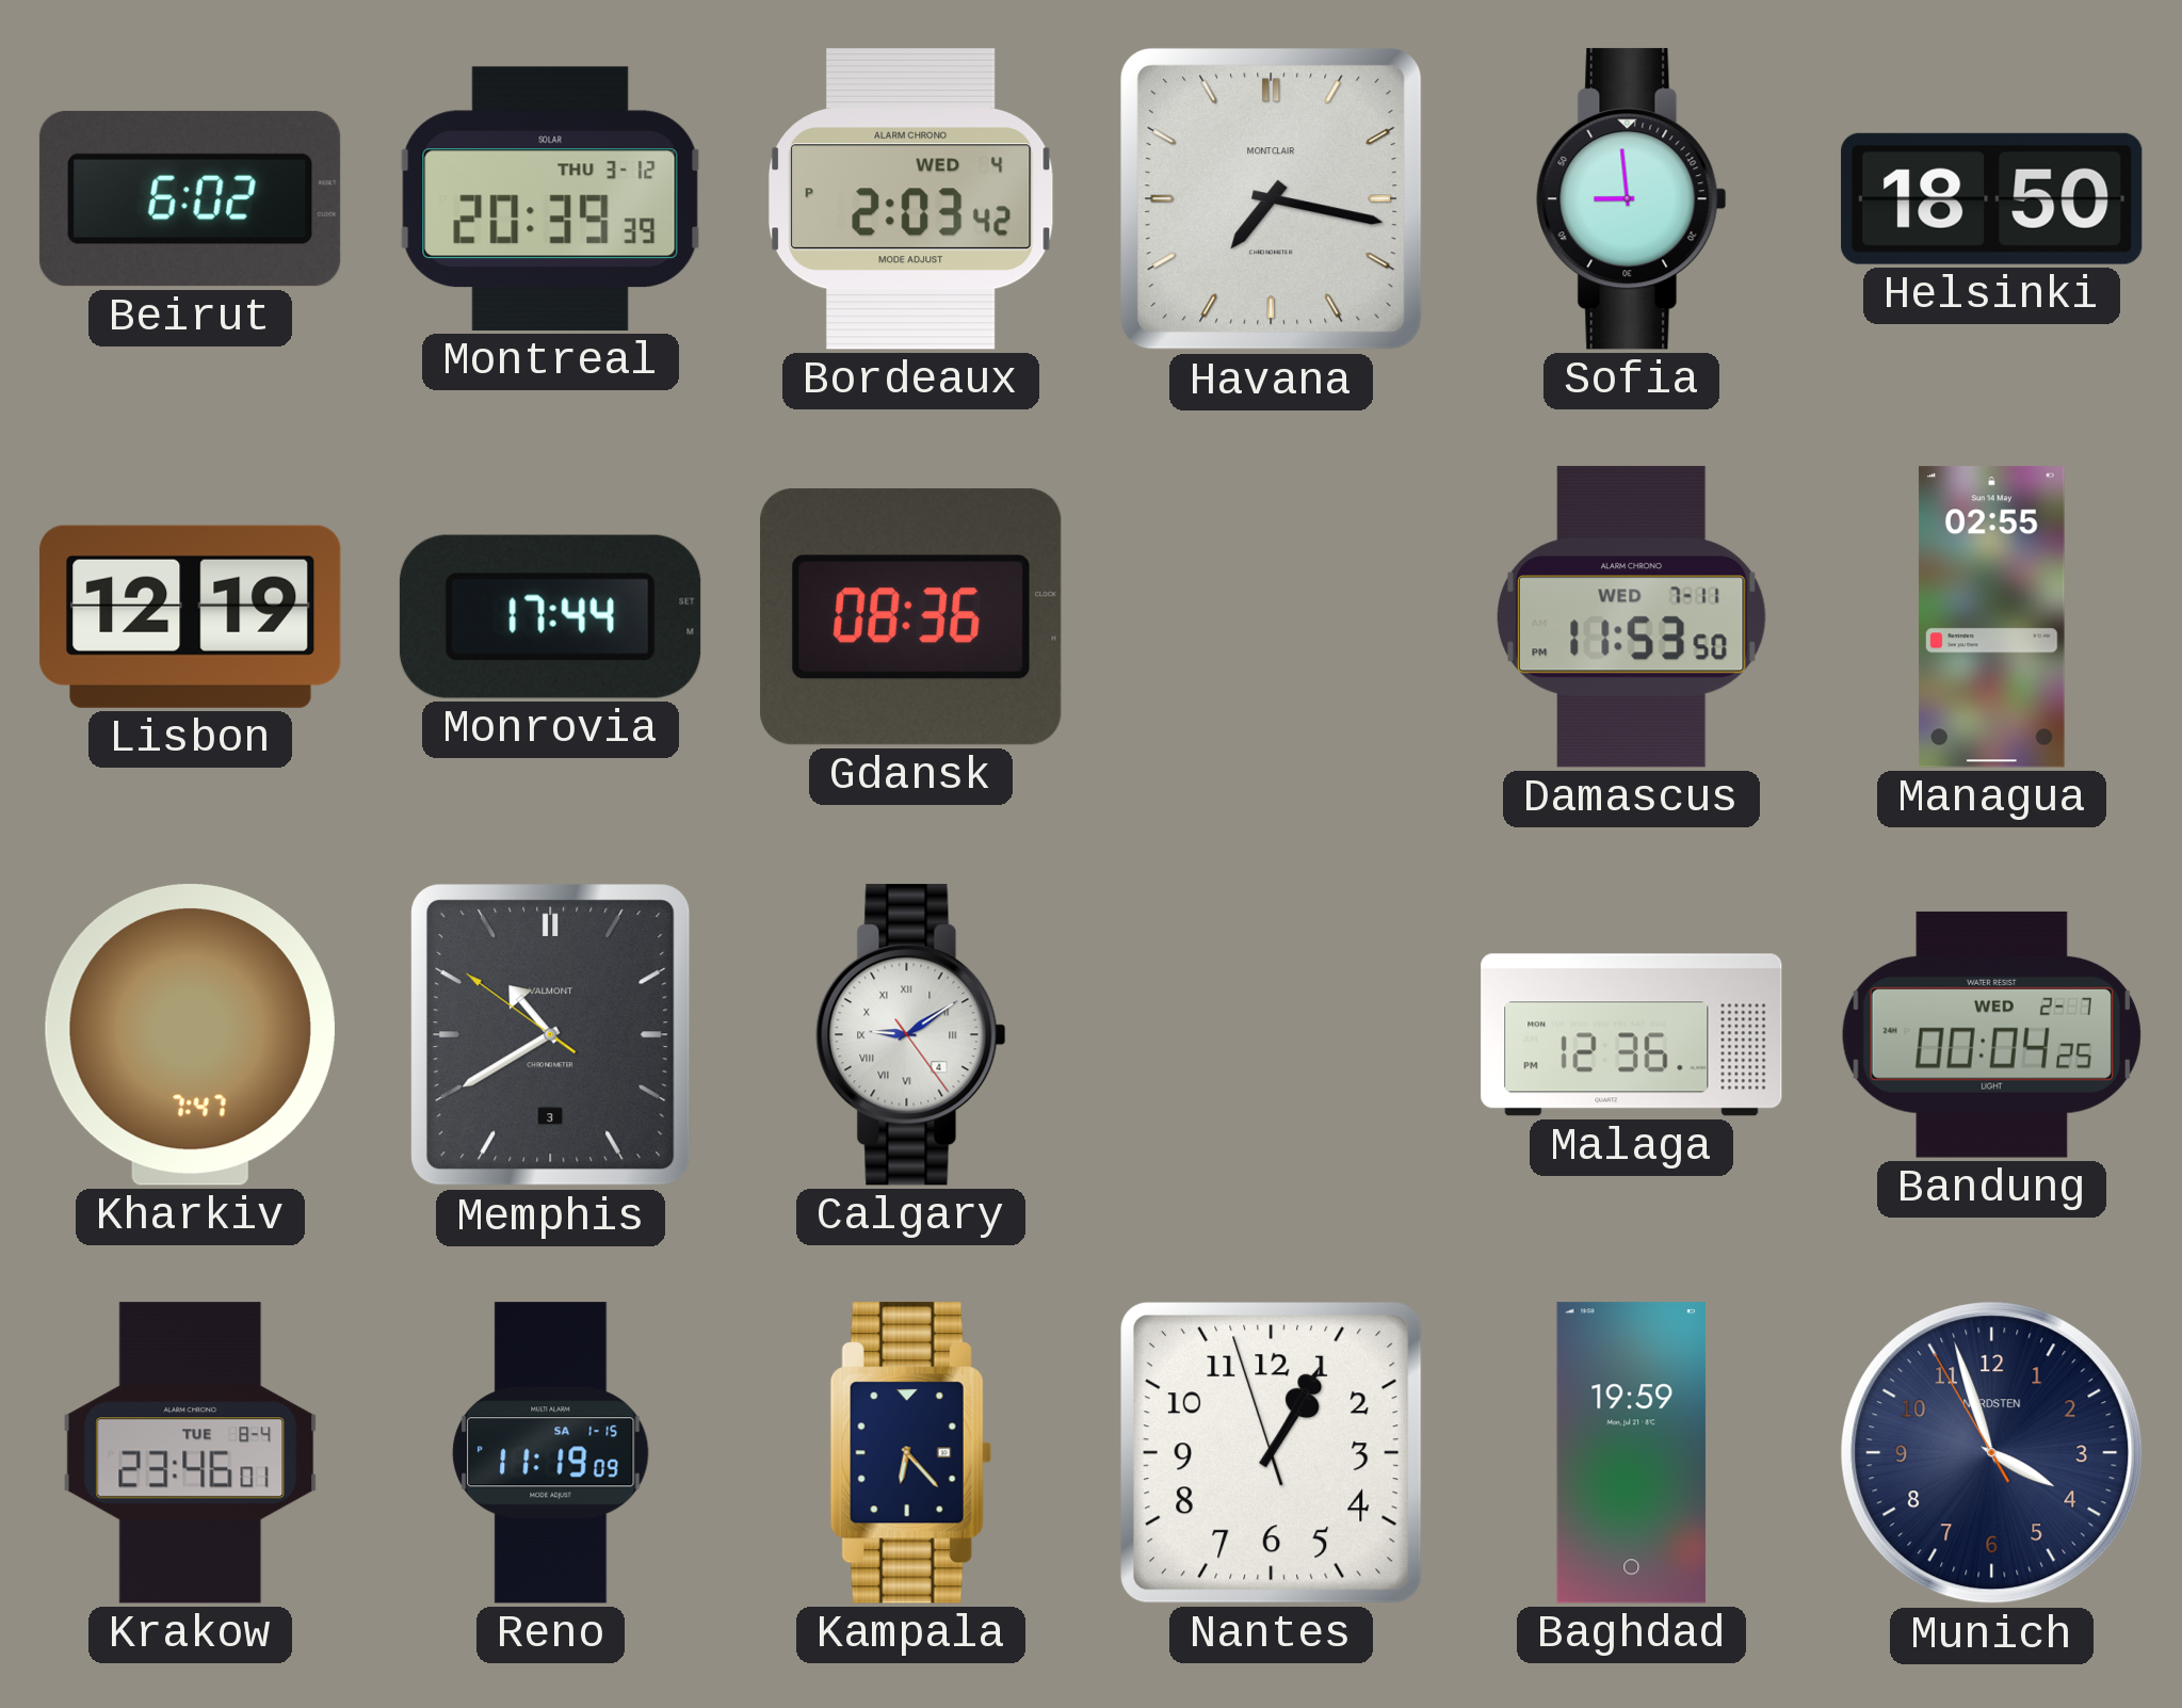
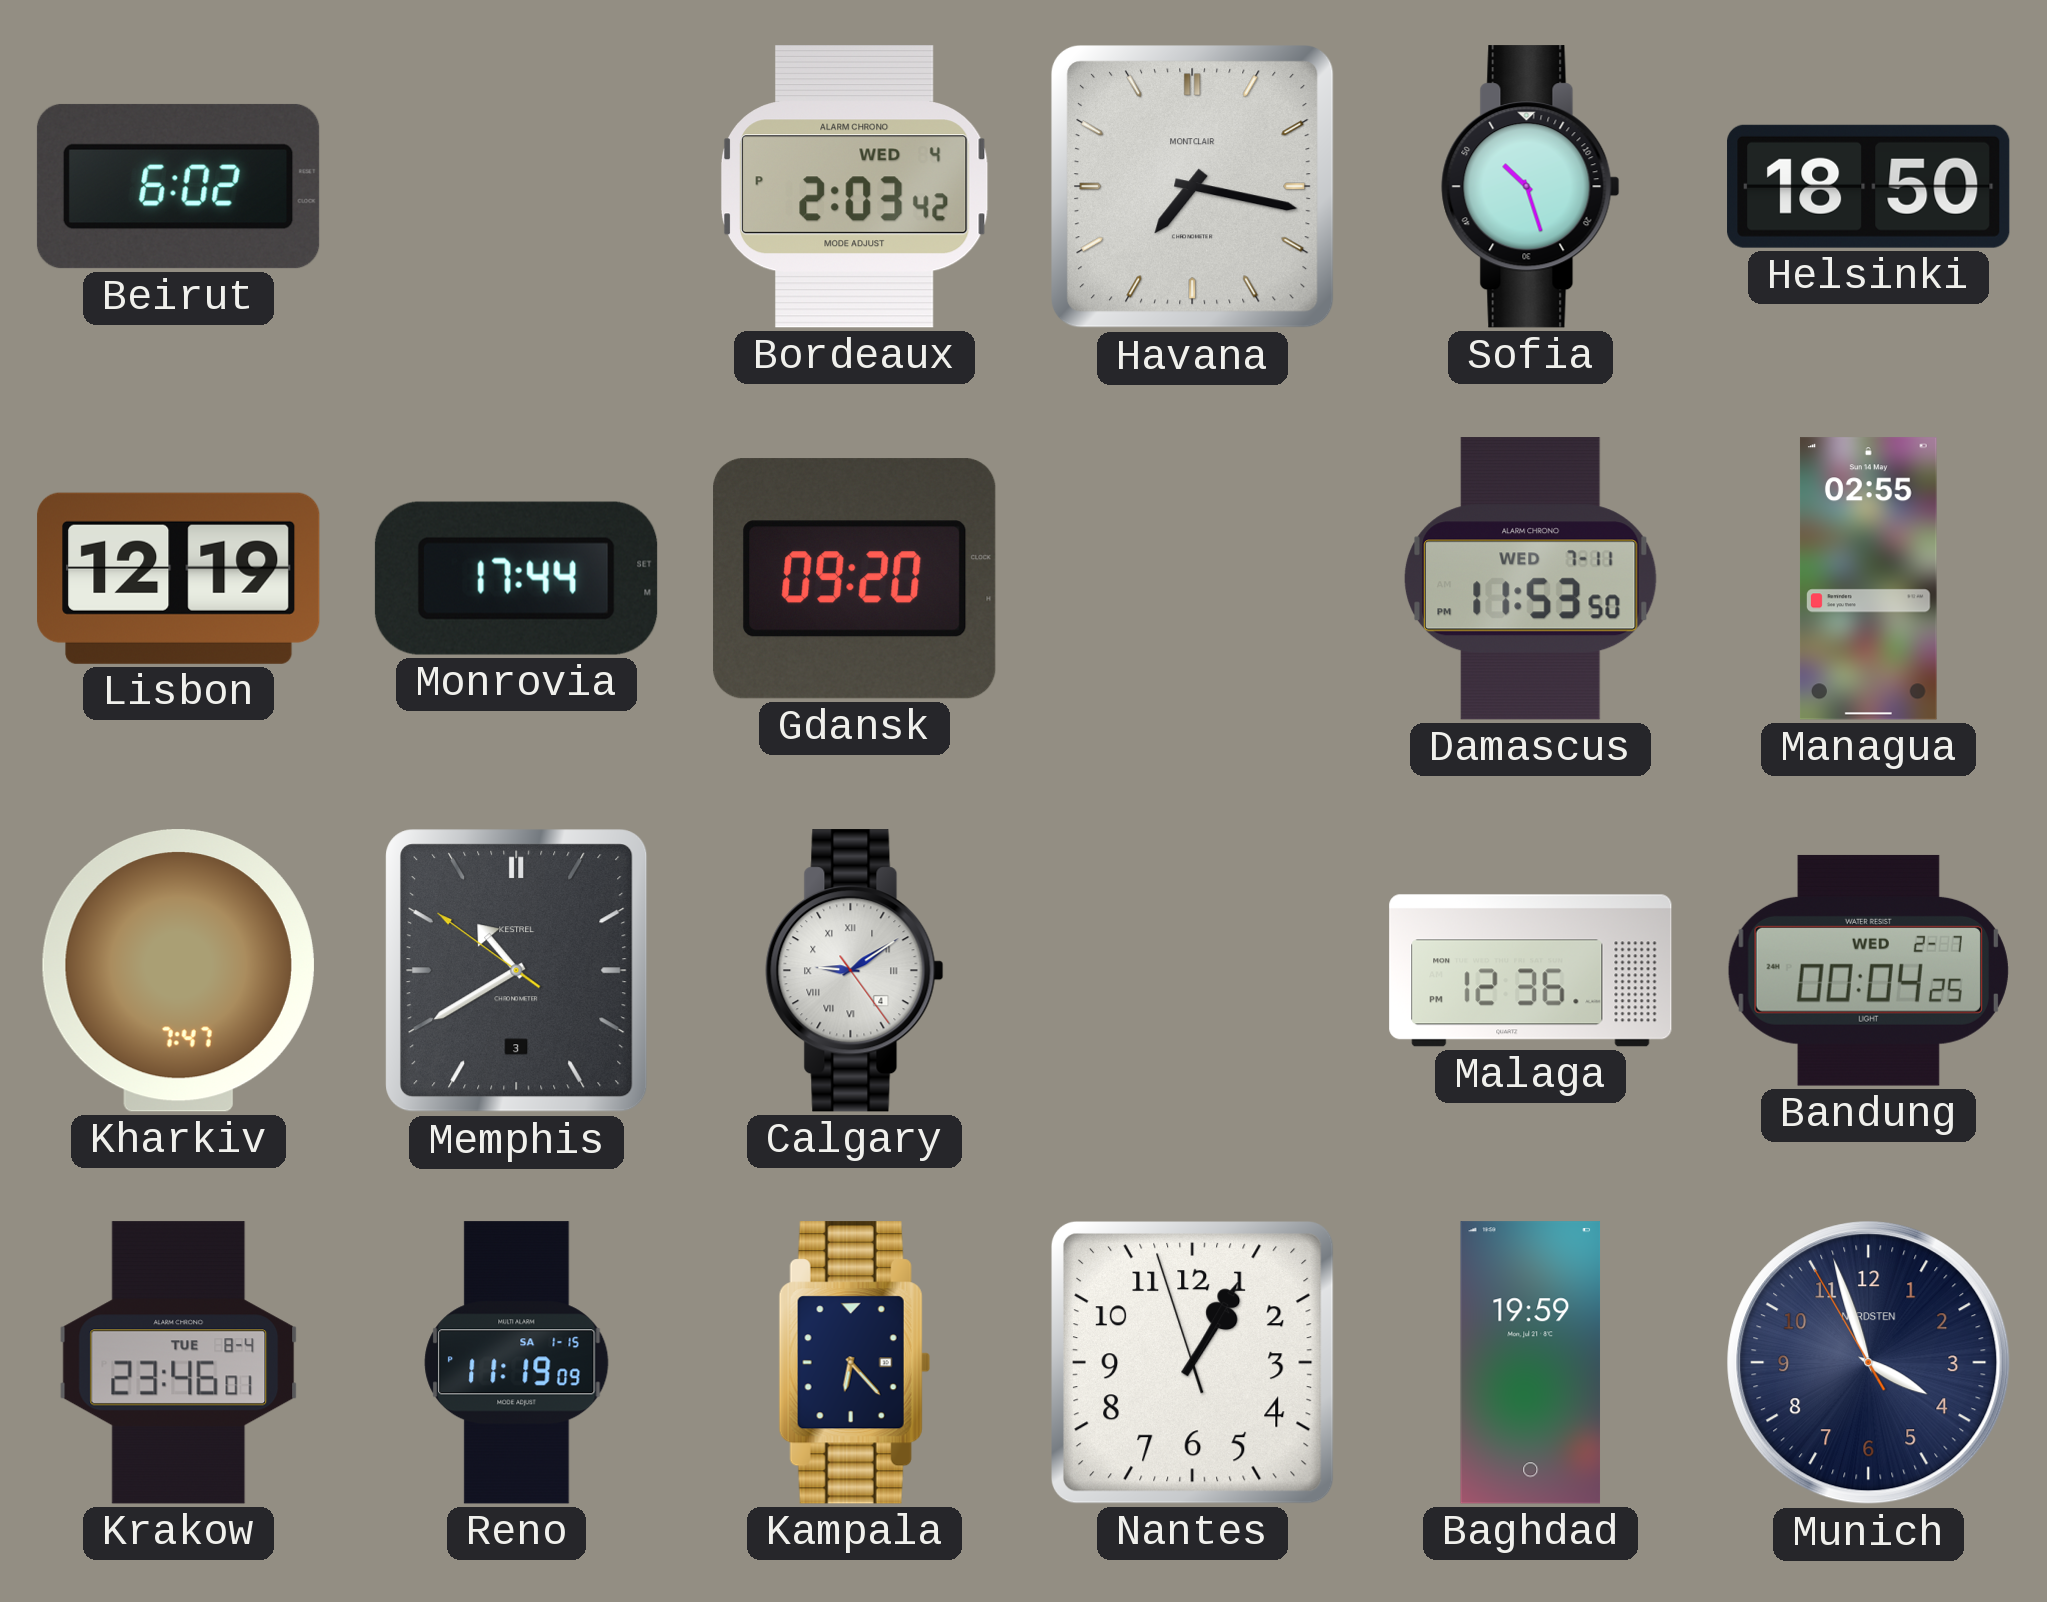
Montreal: 20:39 -> none
Sofia: 8:59 -> 10:27
Gdansk: 08:36 -> 09:20
Memphis brand: VALMONT -> KESTREL
